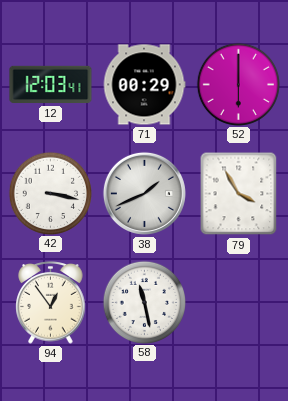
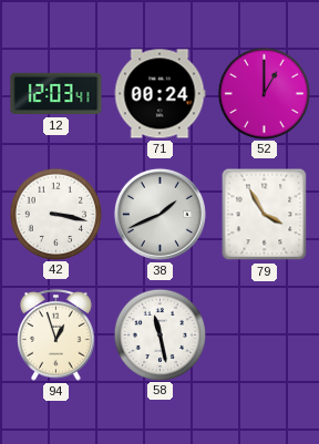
71: 00:29 -> 00:24
52: 6:00 -> 1:00
94: 12:54 -> 12:57
